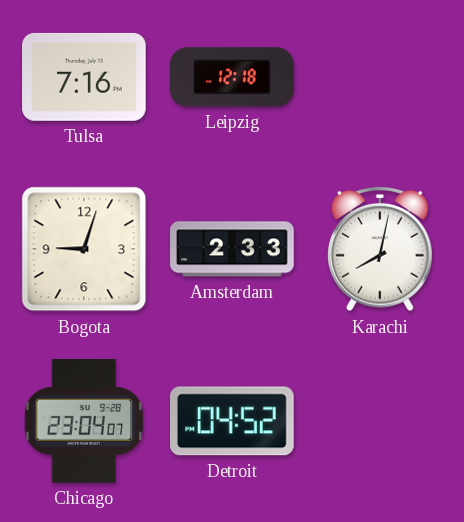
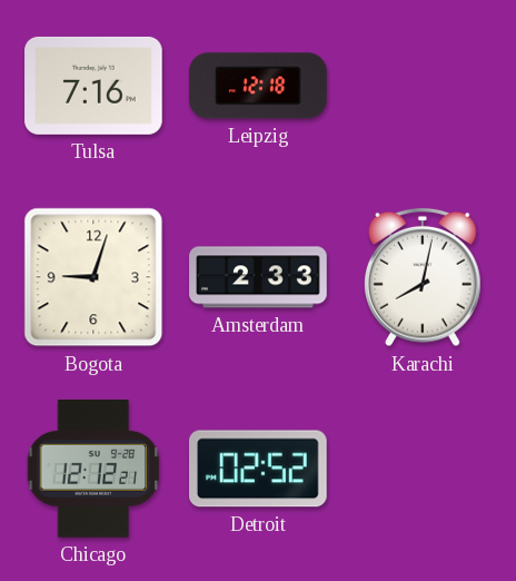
Chicago: 23:04 -> 12:12
Detroit: 04:52 -> 02:52
